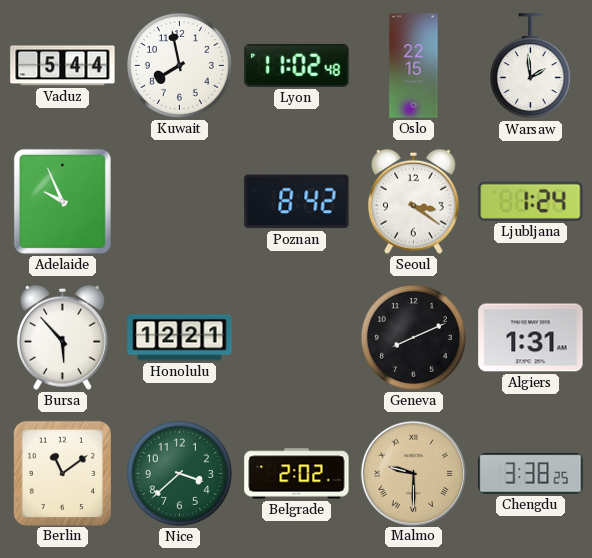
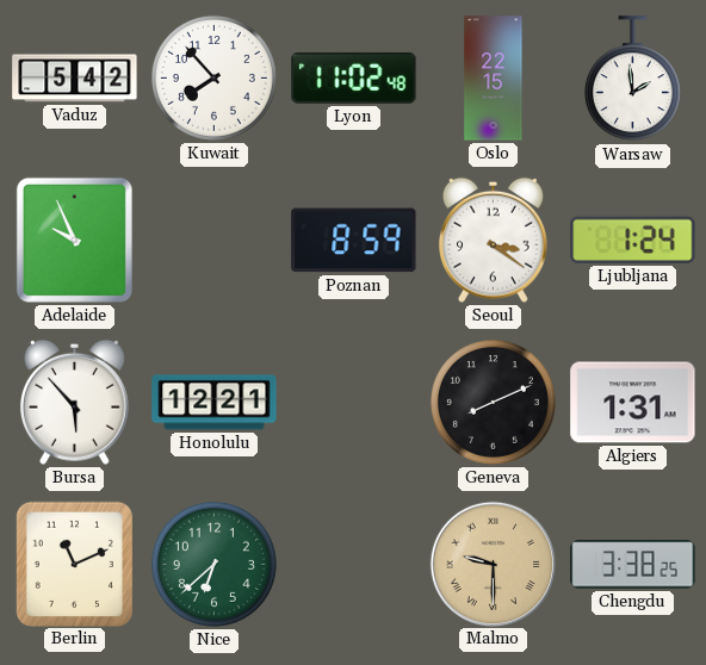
Vaduz: 5:44 -> 5:42
Kuwait: 7:58 -> 7:53
Poznan: 8:42 -> 8:59
Berlin: 11:09 -> 11:11
Nice: 3:38 -> 6:38
Belgrade: 2:02 -> none
